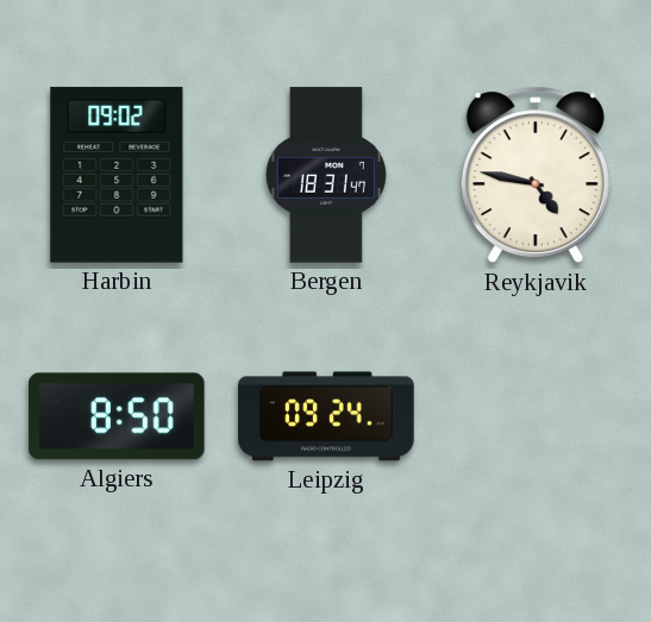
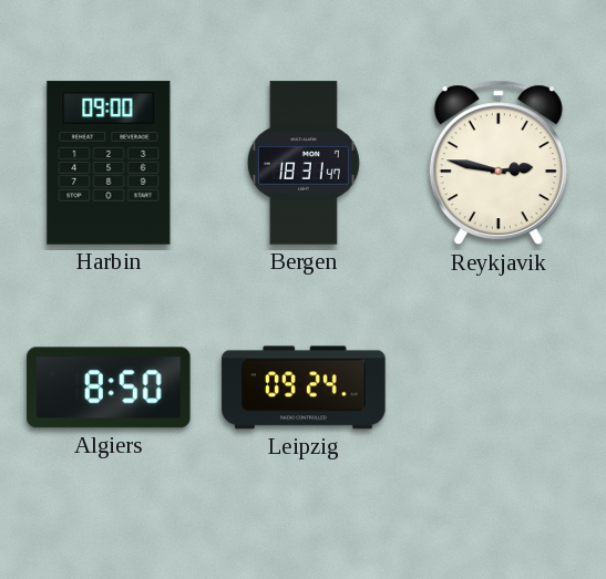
Harbin: 09:02 -> 09:00
Reykjavik: 4:47 -> 2:47
